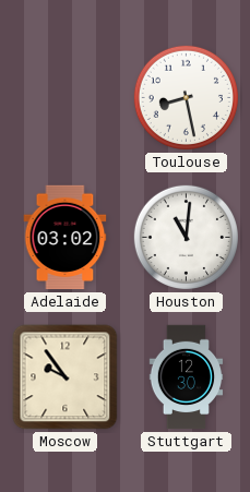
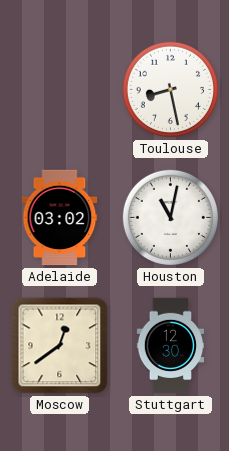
Houston: 11:01 -> 11:02
Moscow: 9:54 -> 12:39
